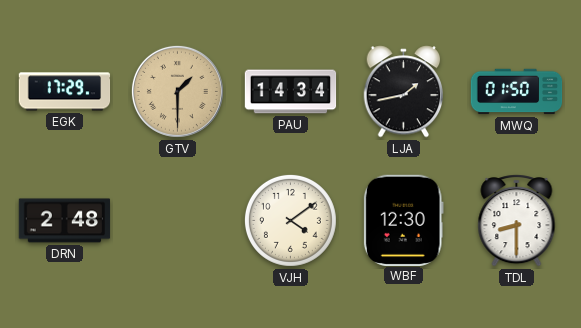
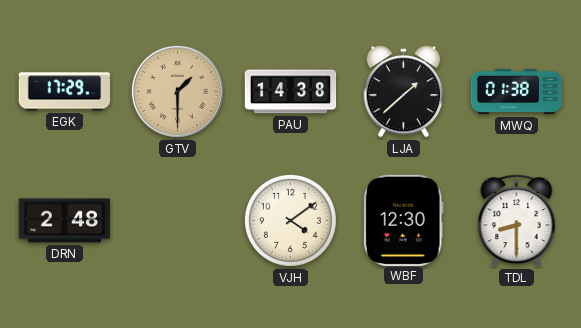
PAU: 14:34 -> 14:38
LJA: 1:43 -> 1:38
MWQ: 01:50 -> 01:38
